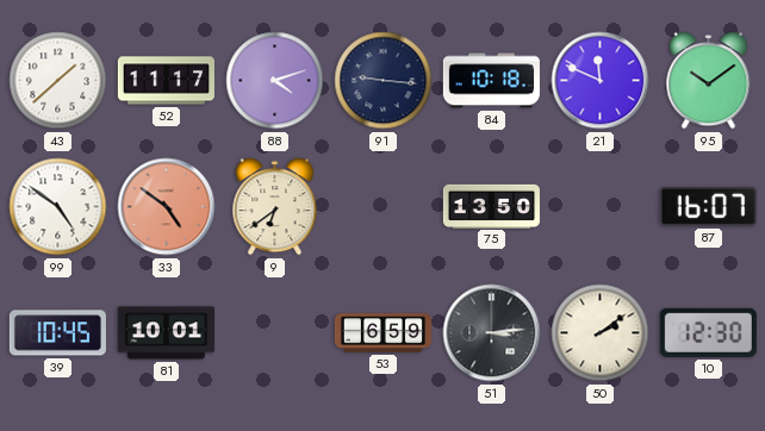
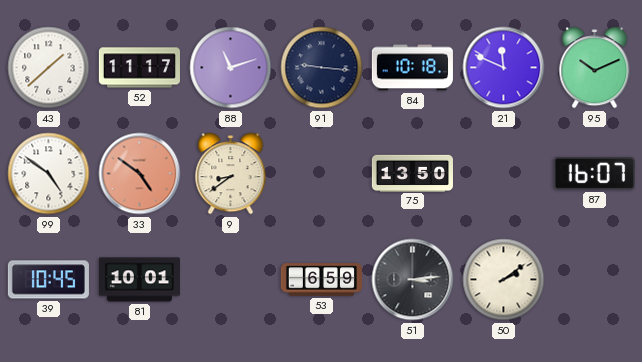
88: 4:12 -> 11:12
95: 10:09 -> 10:11
9: 6:39 -> 8:39
10: 12:30 -> none
